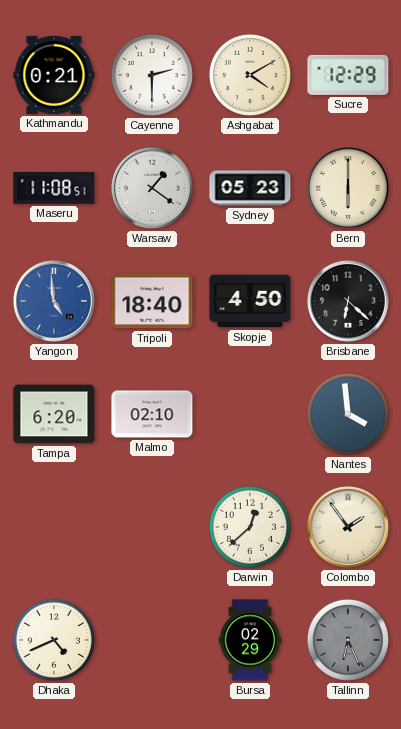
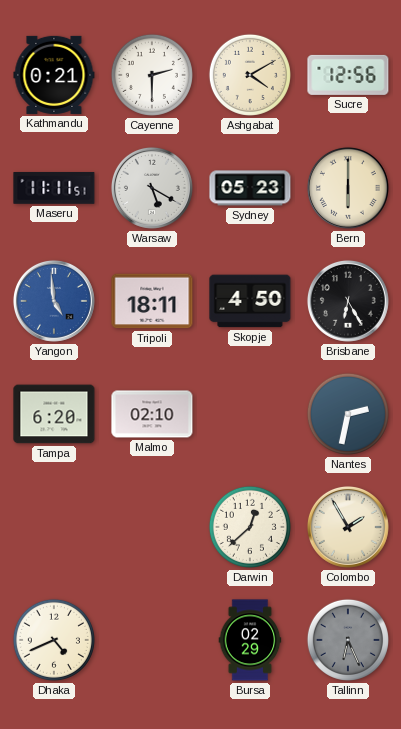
Sucre: 12:29 -> 12:56
Maseru: 11:08 -> 11:11
Warsaw: 1:21 -> 5:20
Tripoli: 18:40 -> 18:11
Brisbane: 6:22 -> 6:25
Nantes: 3:59 -> 2:32
Colombo: 1:54 -> 1:55
